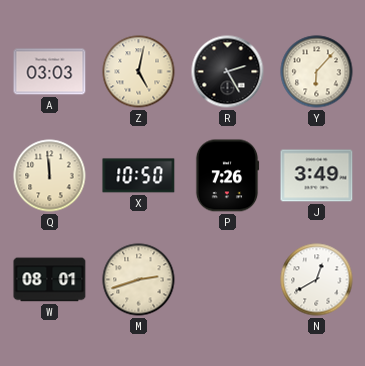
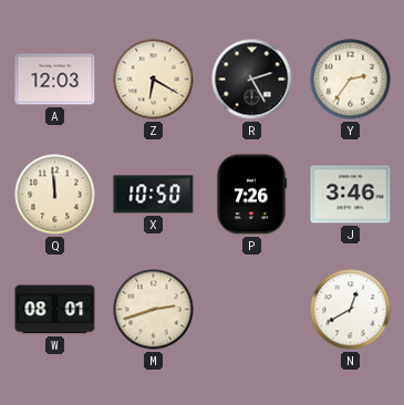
A: 03:03 -> 12:03
Z: 5:02 -> 6:20
Y: 6:07 -> 2:36
J: 3:49 -> 3:46
